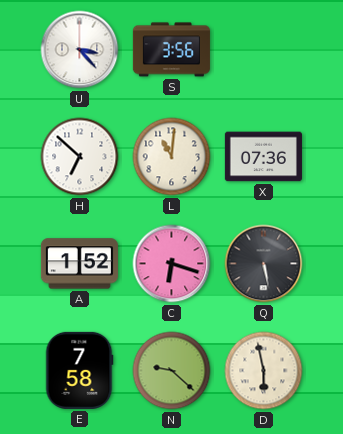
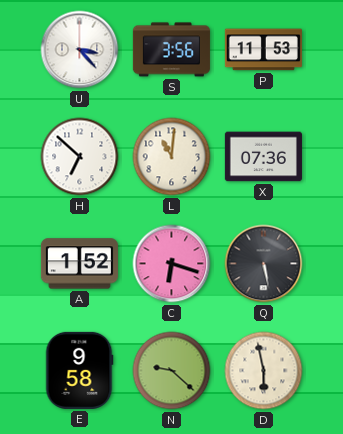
P: none -> 11:53
E: 7:58 -> 9:58
